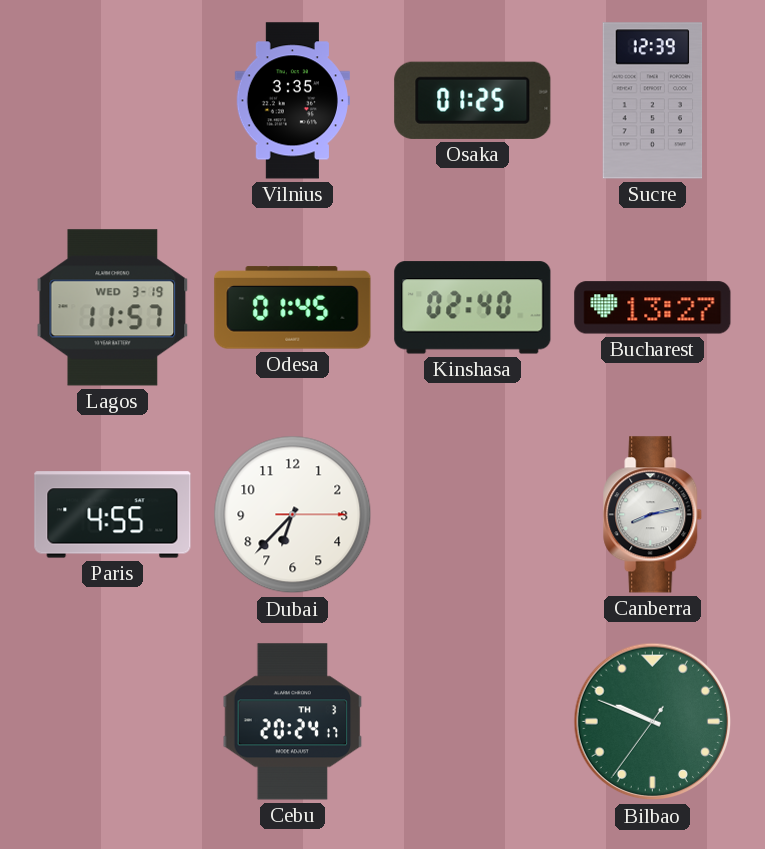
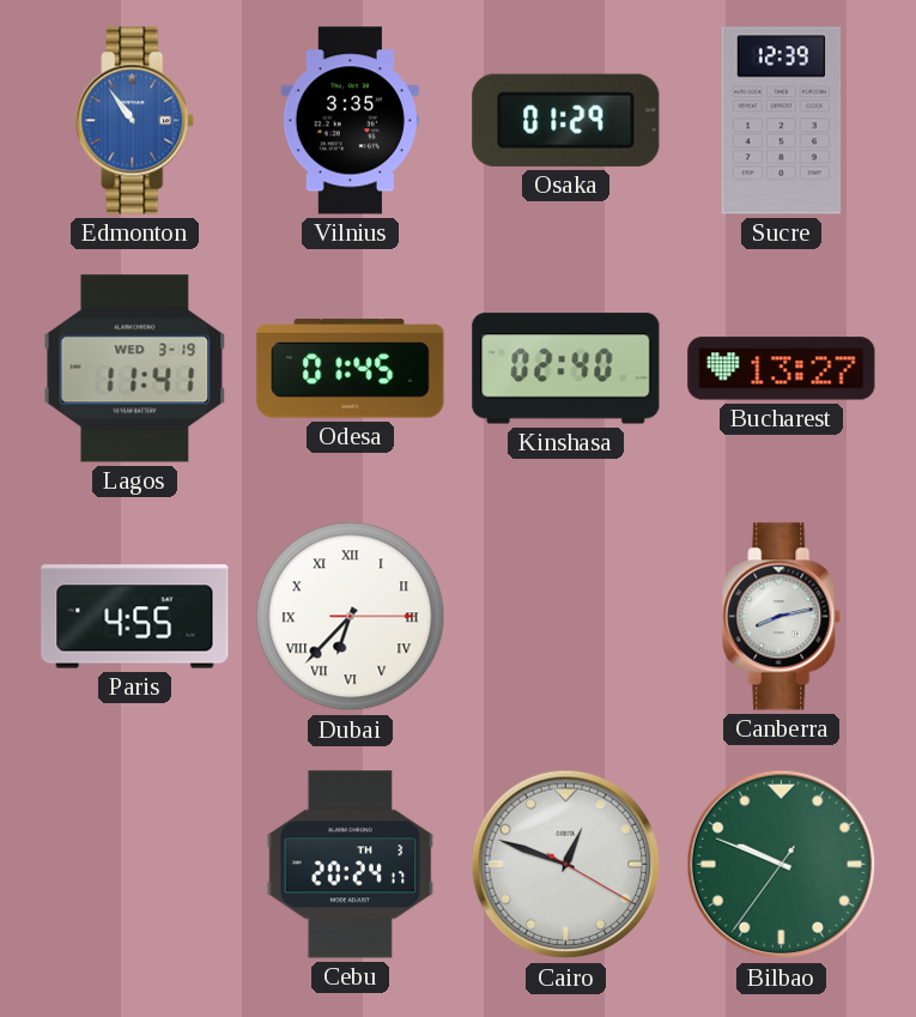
Edmonton: none -> 10:54
Osaka: 01:25 -> 01:29
Lagos: 11:57 -> 11:41
Dubai numerals: Arabic -> Roman
Cairo: none -> 12:48
